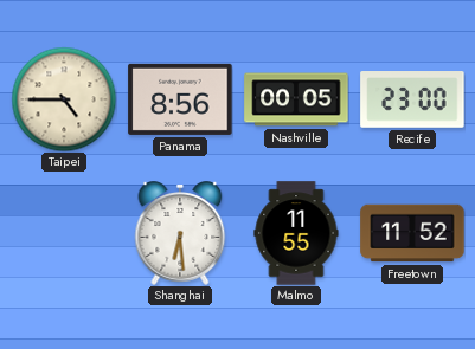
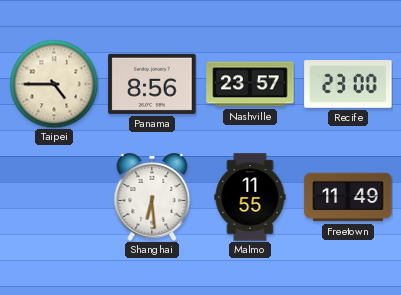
Nashville: 00:05 -> 23:57
Freetown: 11:52 -> 11:49
